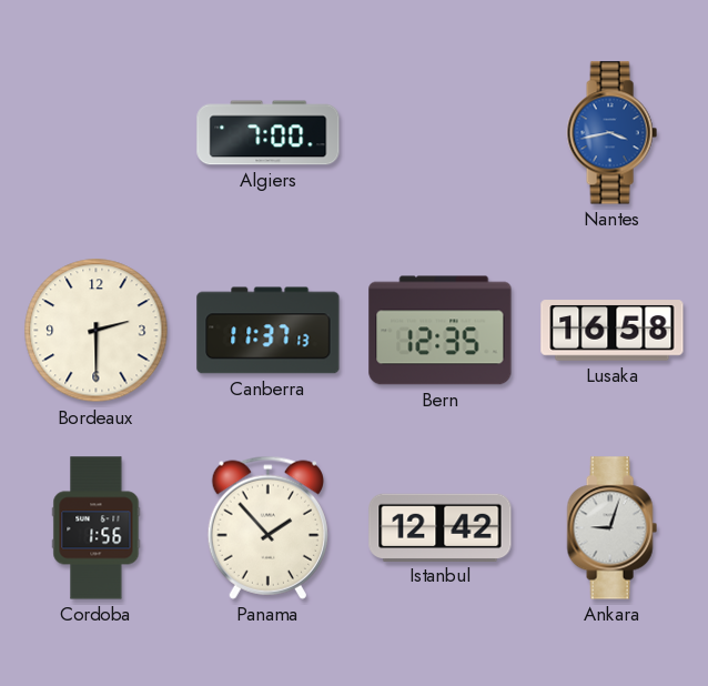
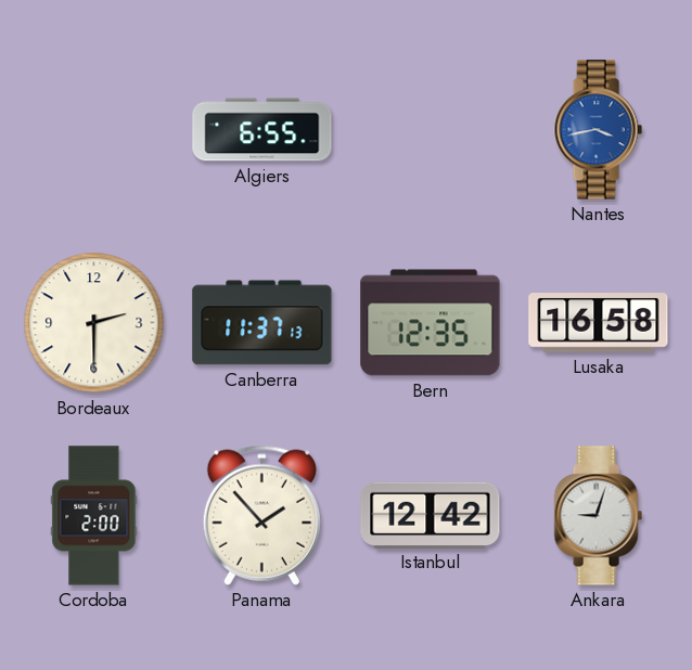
Algiers: 7:00 -> 6:55
Cordoba: 1:56 -> 2:00
